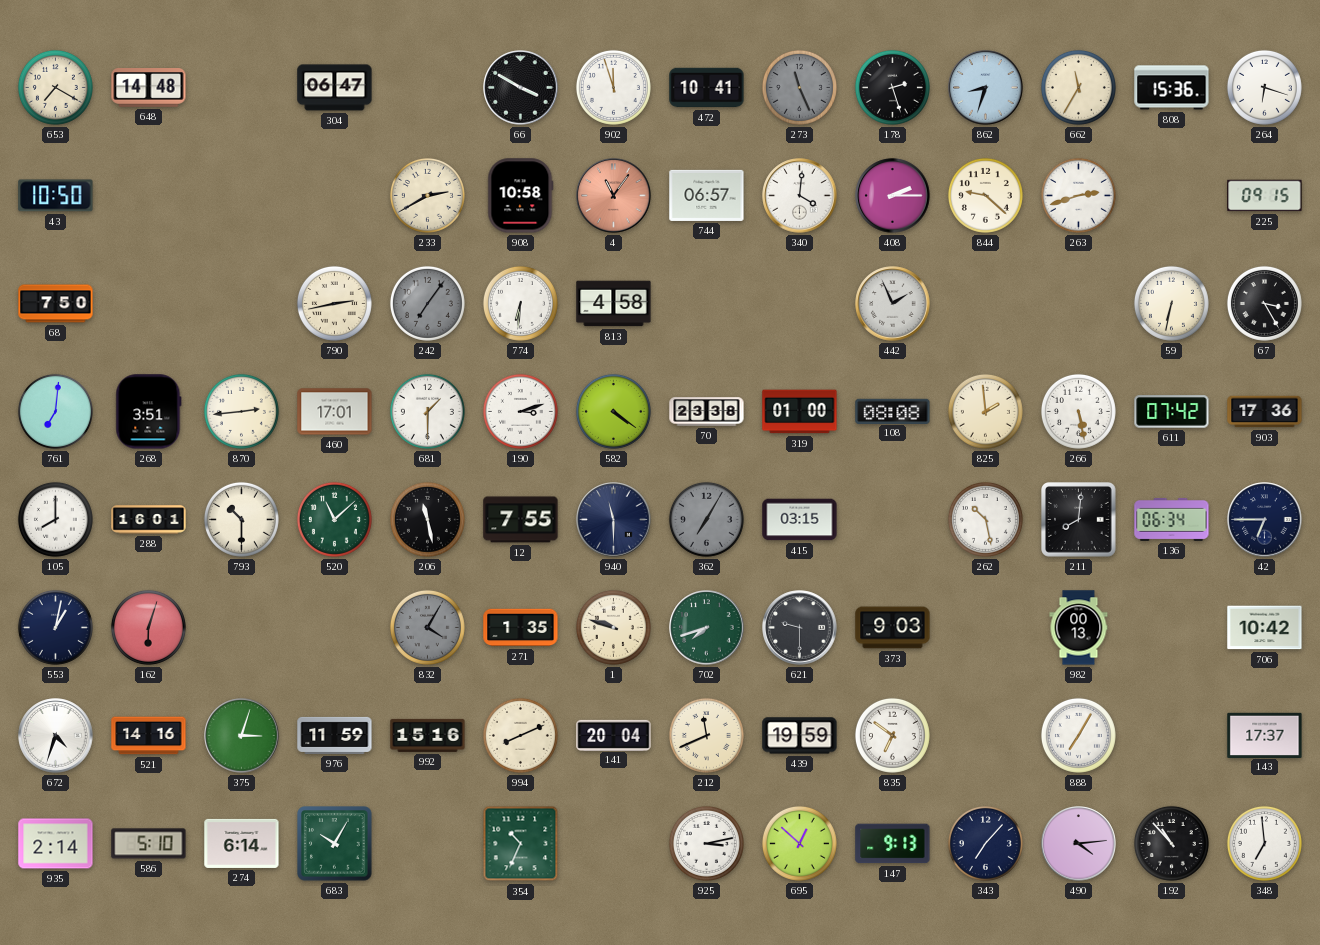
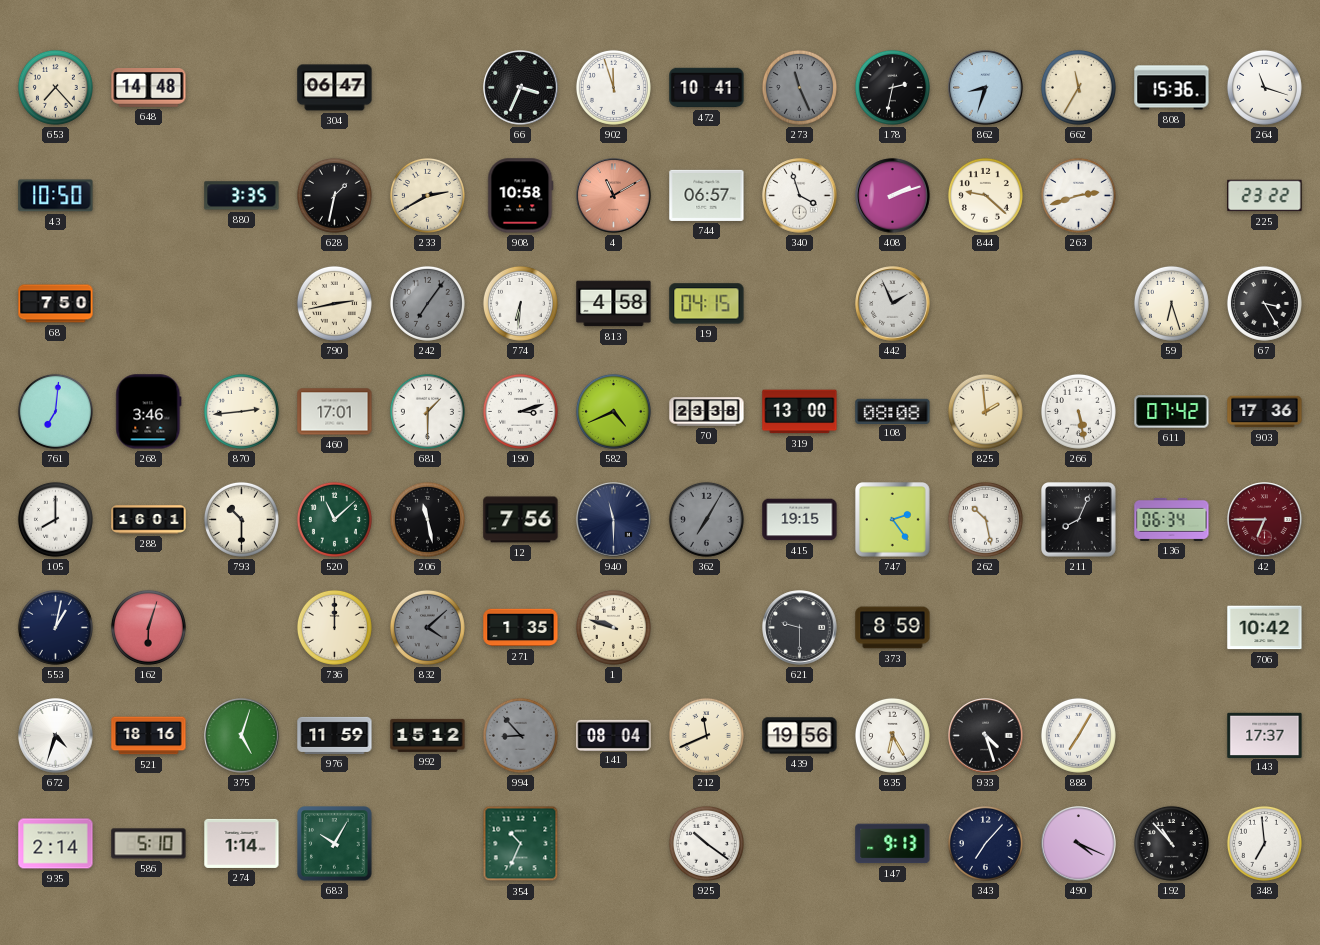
653: 7:20 -> 7:23
66: 3:50 -> 3:34
178: 2:27 -> 2:32
264: 6:18 -> 11:18
880: none -> 3:35
628: none -> 1:32
4: 11:06 -> 11:10
340: 4:01 -> 3:57
408: 2:15 -> 2:12
225: 09:15 -> 23:22
19: none -> 04:15
59: 6:32 -> 6:27
268: 3:51 -> 3:46
582: 4:21 -> 4:41
319: 01:00 -> 13:00
12: 7:55 -> 7:56
415: 03:15 -> 19:15
747: none -> 2:24
211: 8:01 -> 8:04
42 dial: navy -> burgundy
736: none -> 12:00
832: 4:05 -> 4:08
702: 7:42 -> none
373: 9:03 -> 8:59
982: 00:13 -> none
521: 14:16 -> 18:16
375: 3:03 -> 5:03
992: 15:16 -> 15:12
994: 8:11 -> 8:53
994 dial: cream -> grey
141: 20:04 -> 08:04
439: 19:59 -> 19:56
835: 6:51 -> 6:25
933: none -> 4:27
274: 6:14 -> 1:14
925: 3:13 -> 10:21
695: 12:52 -> none
490: 4:14 -> 4:19
